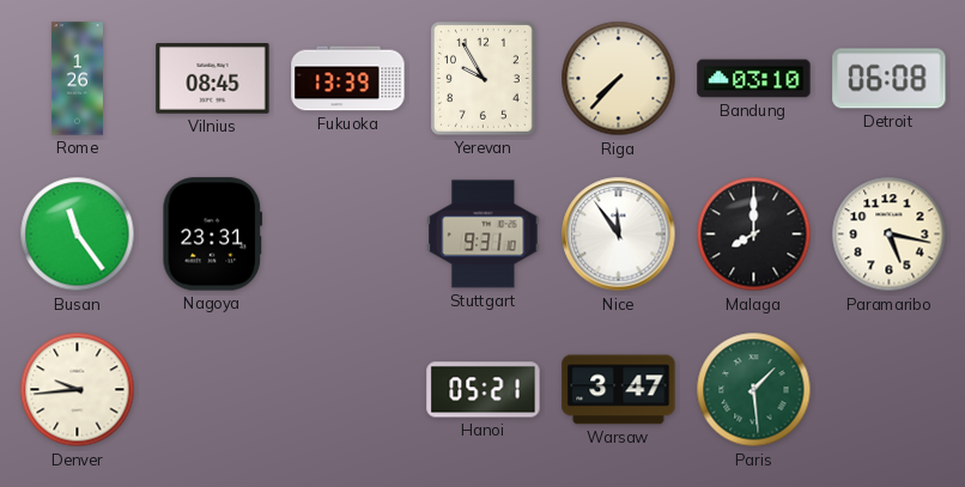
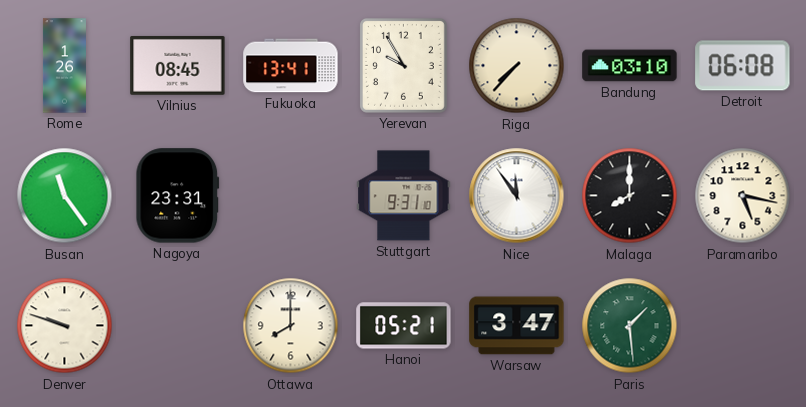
Fukuoka: 13:39 -> 13:41
Denver: 9:44 -> 9:48
Ottawa: none -> 8:00
